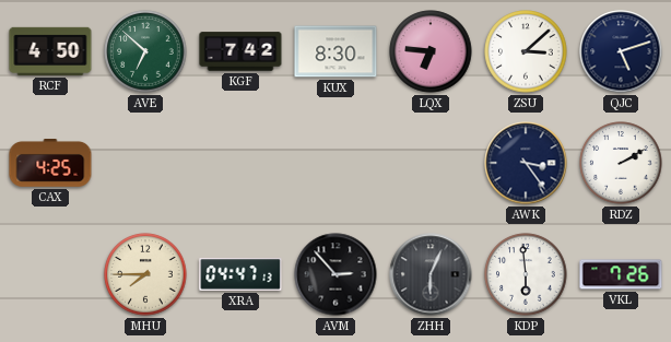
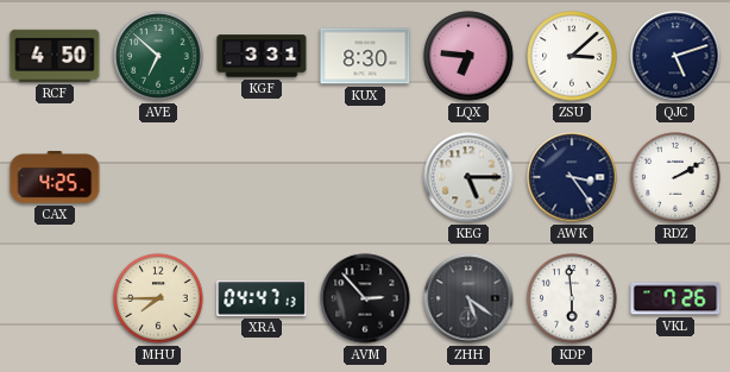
KGF: 7:42 -> 3:31
KEG: none -> 5:15
ZHH: 6:04 -> 5:21
